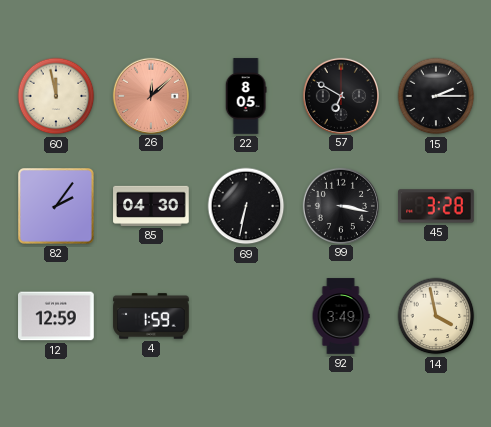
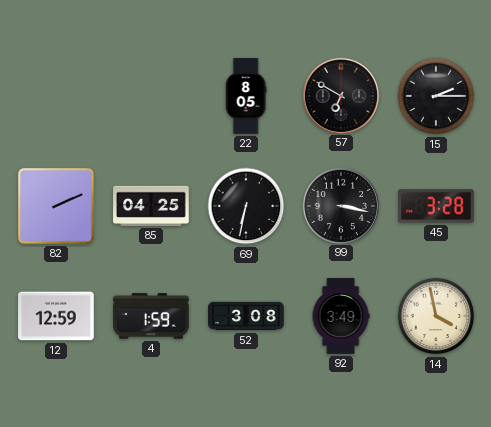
60: 11:58 -> none
26: 12:08 -> none
82: 2:06 -> 2:11
85: 04:30 -> 04:25
52: none -> 3:08
